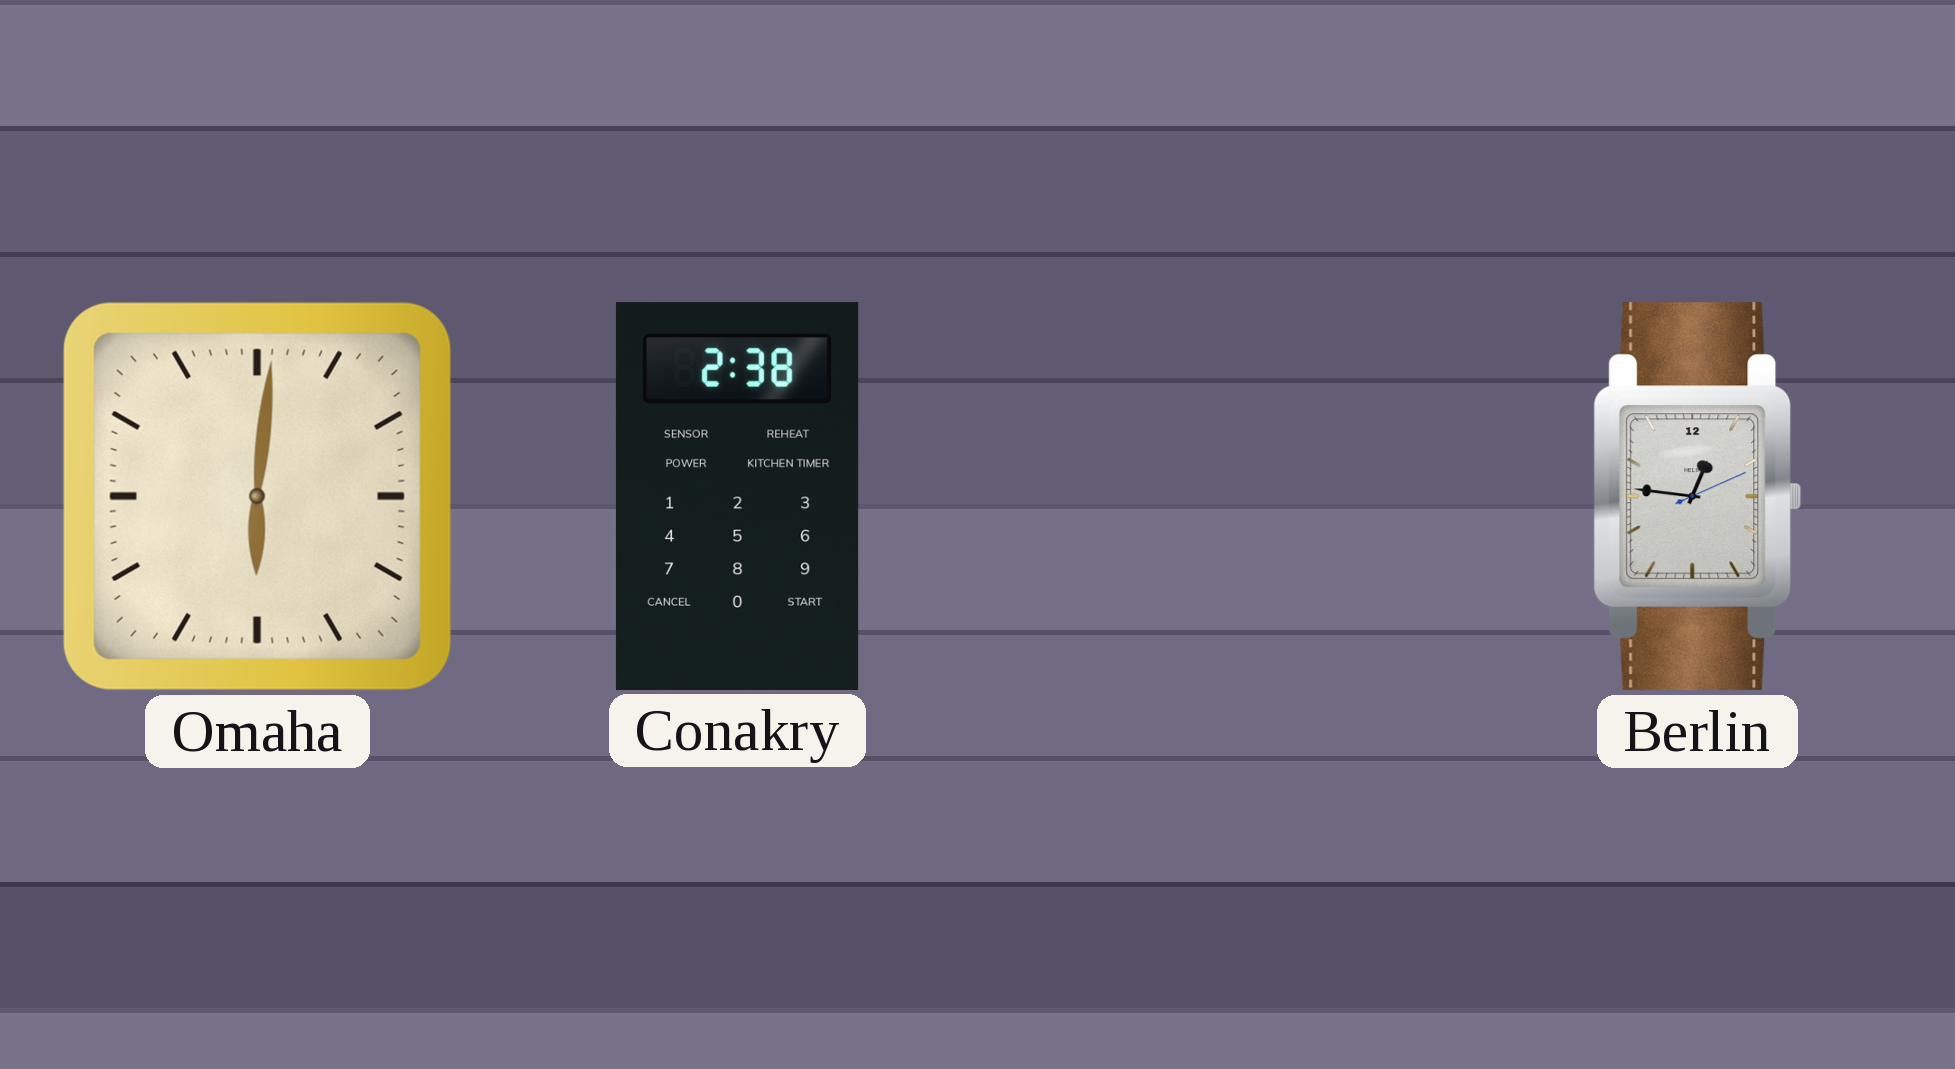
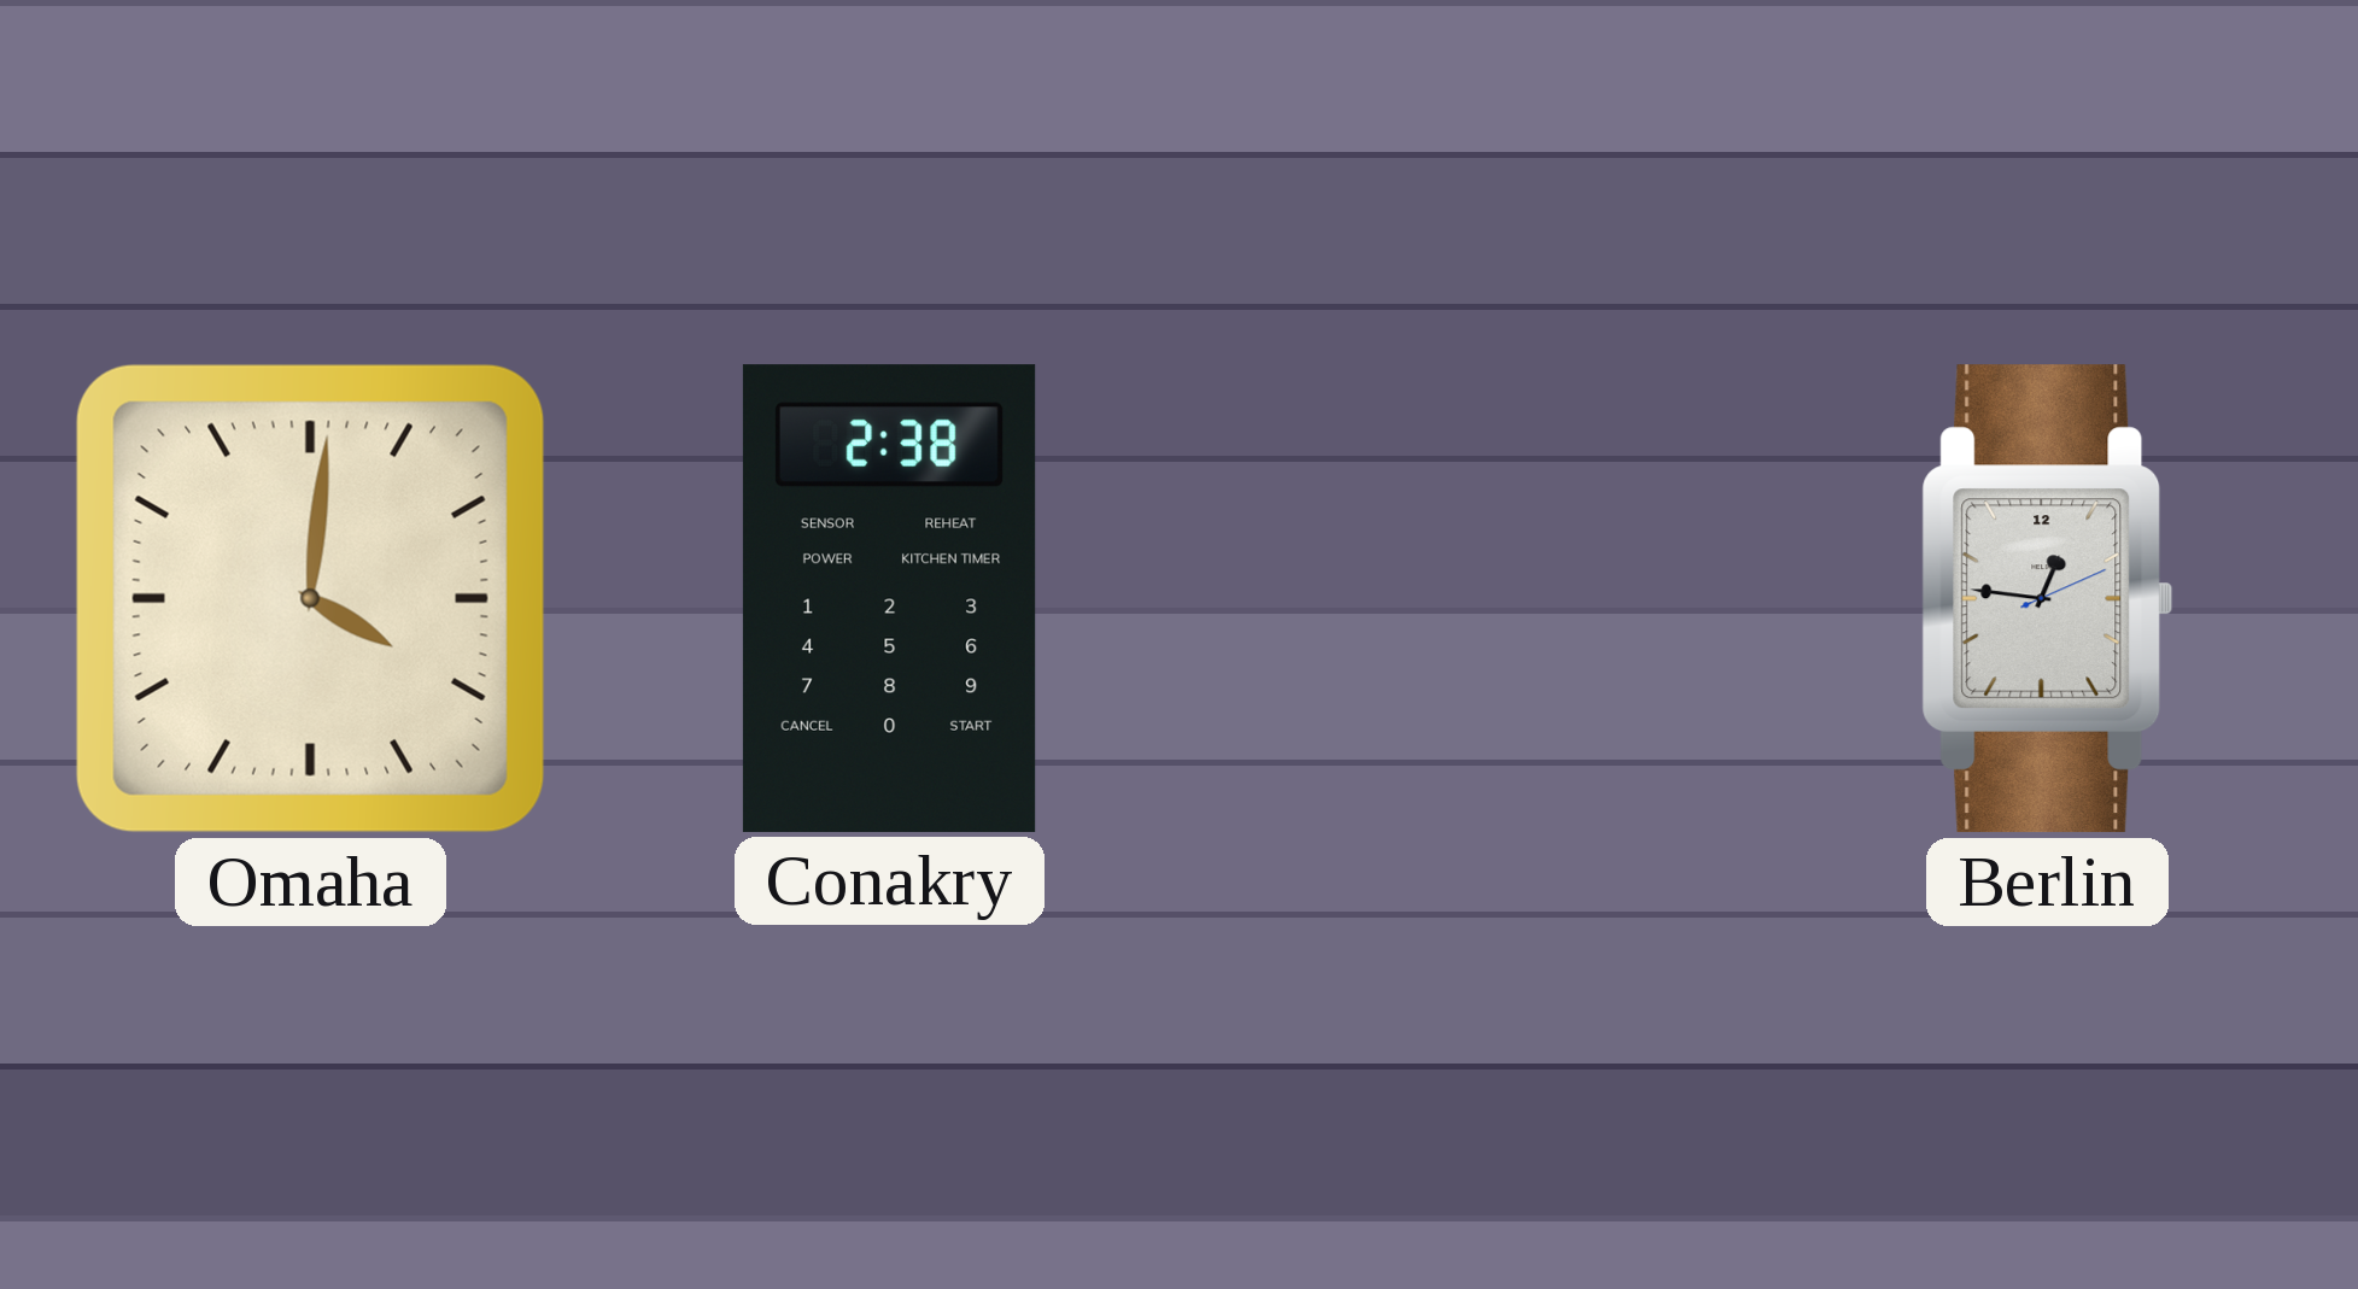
Omaha: 6:01 -> 4:01
